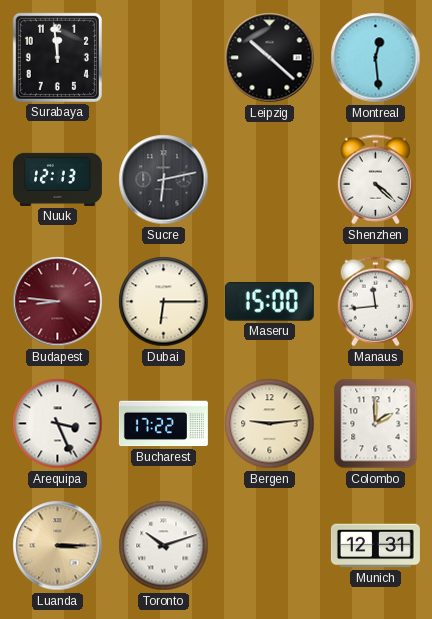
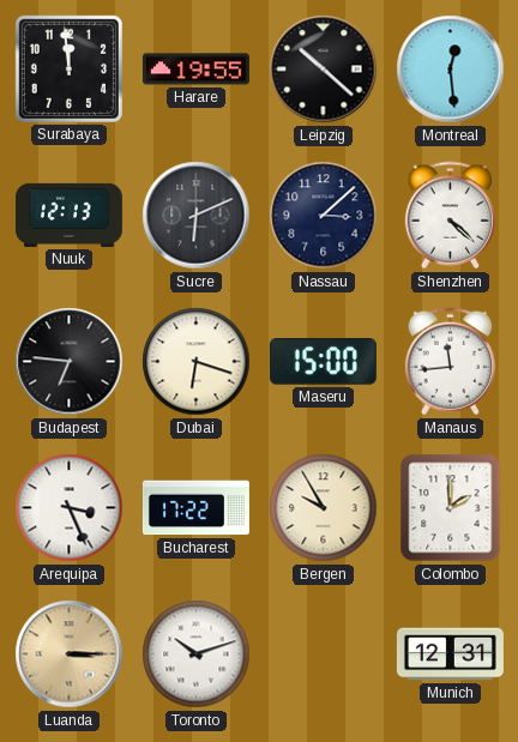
Harare: none -> 19:55
Sucre: 6:13 -> 6:11
Nassau: none -> 3:08
Budapest: 8:46 -> 6:46
Budapest dial: burgundy -> black
Dubai: 6:15 -> 6:18
Bergen: 9:14 -> 9:55
